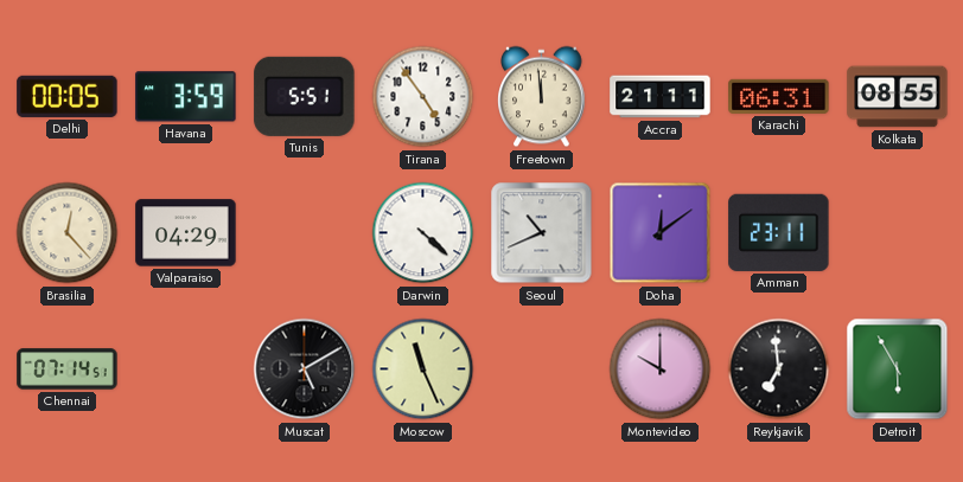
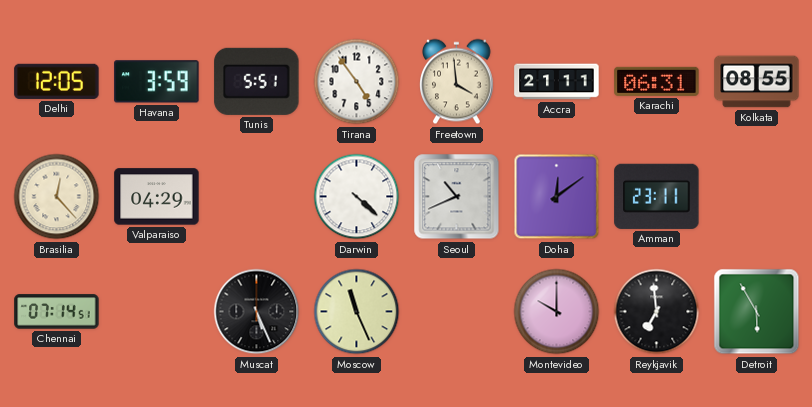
Delhi: 00:05 -> 12:05
Freetown: 11:59 -> 3:59
Muscat: 5:10 -> 5:26
